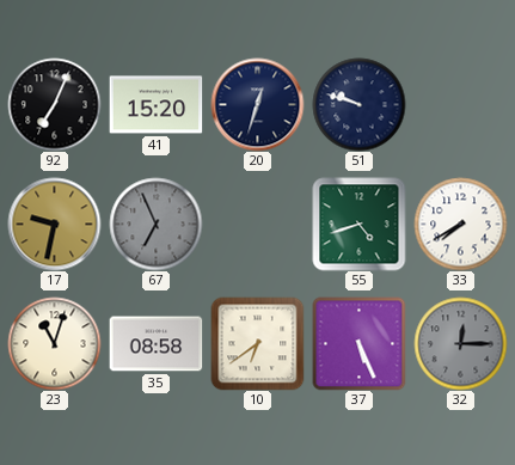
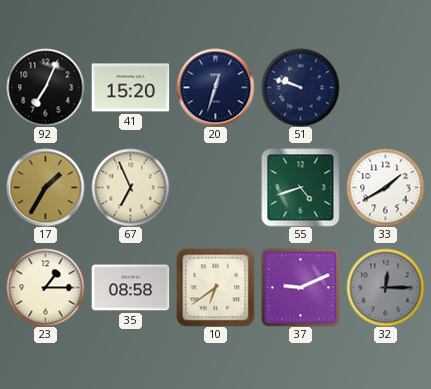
17: 9:32 -> 1:35
67 dial: grey -> cream
33: 7:40 -> 1:40
23: 11:03 -> 1:15
37: 5:26 -> 9:11
